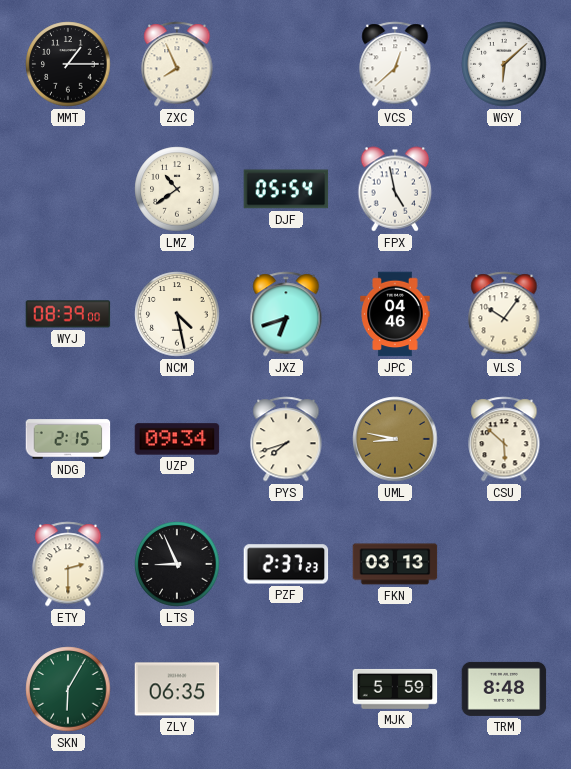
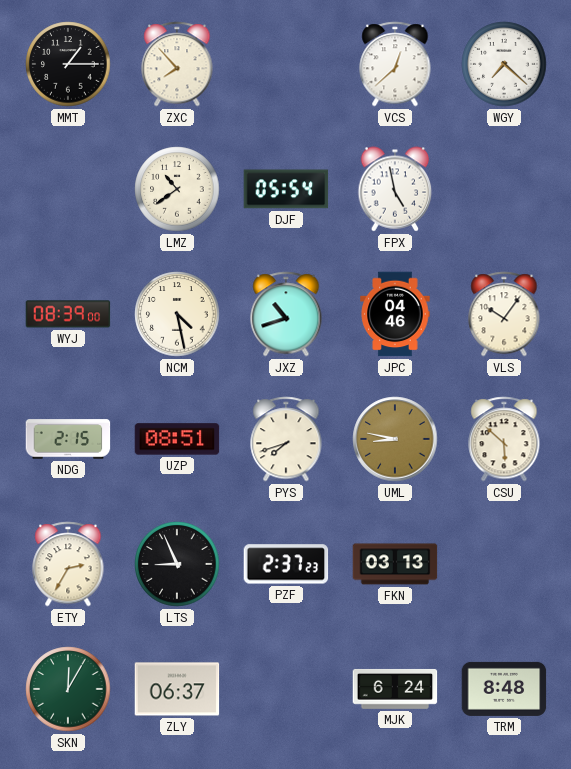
ZXC: 7:56 -> 7:53
WGY: 6:08 -> 7:22
JXZ: 6:42 -> 10:42
UZP: 09:34 -> 08:51
ETY: 2:30 -> 2:35
SKN: 6:05 -> 12:05
ZLY: 06:35 -> 06:37
MJK: 5:59 -> 6:24
